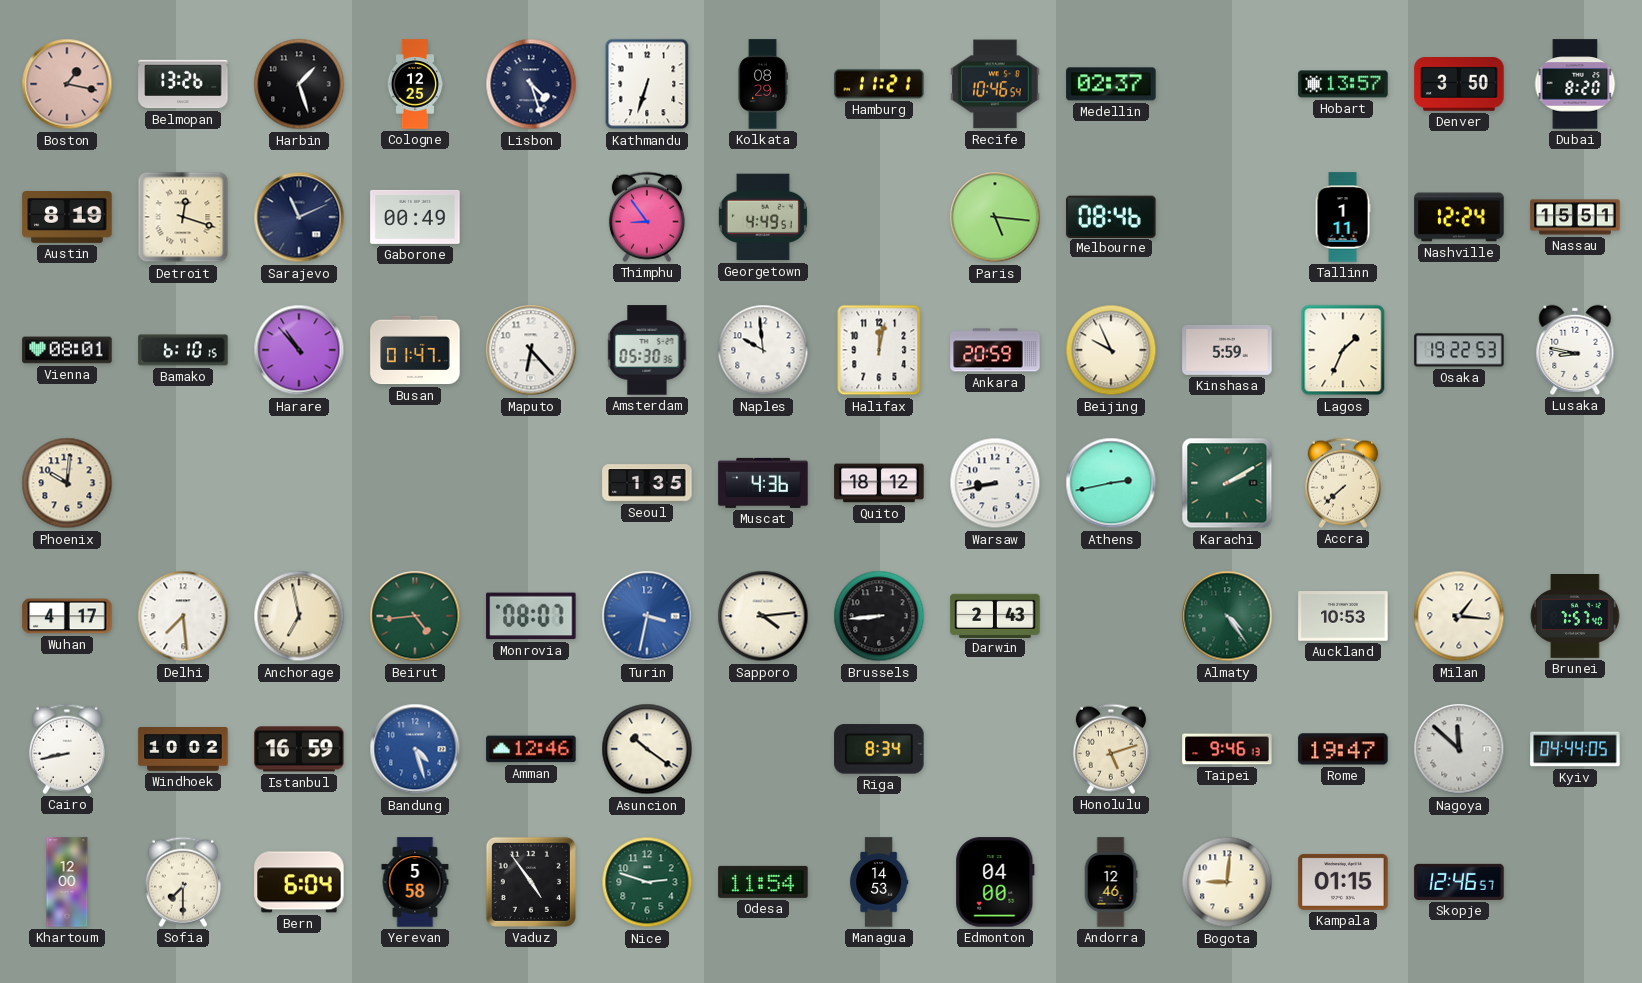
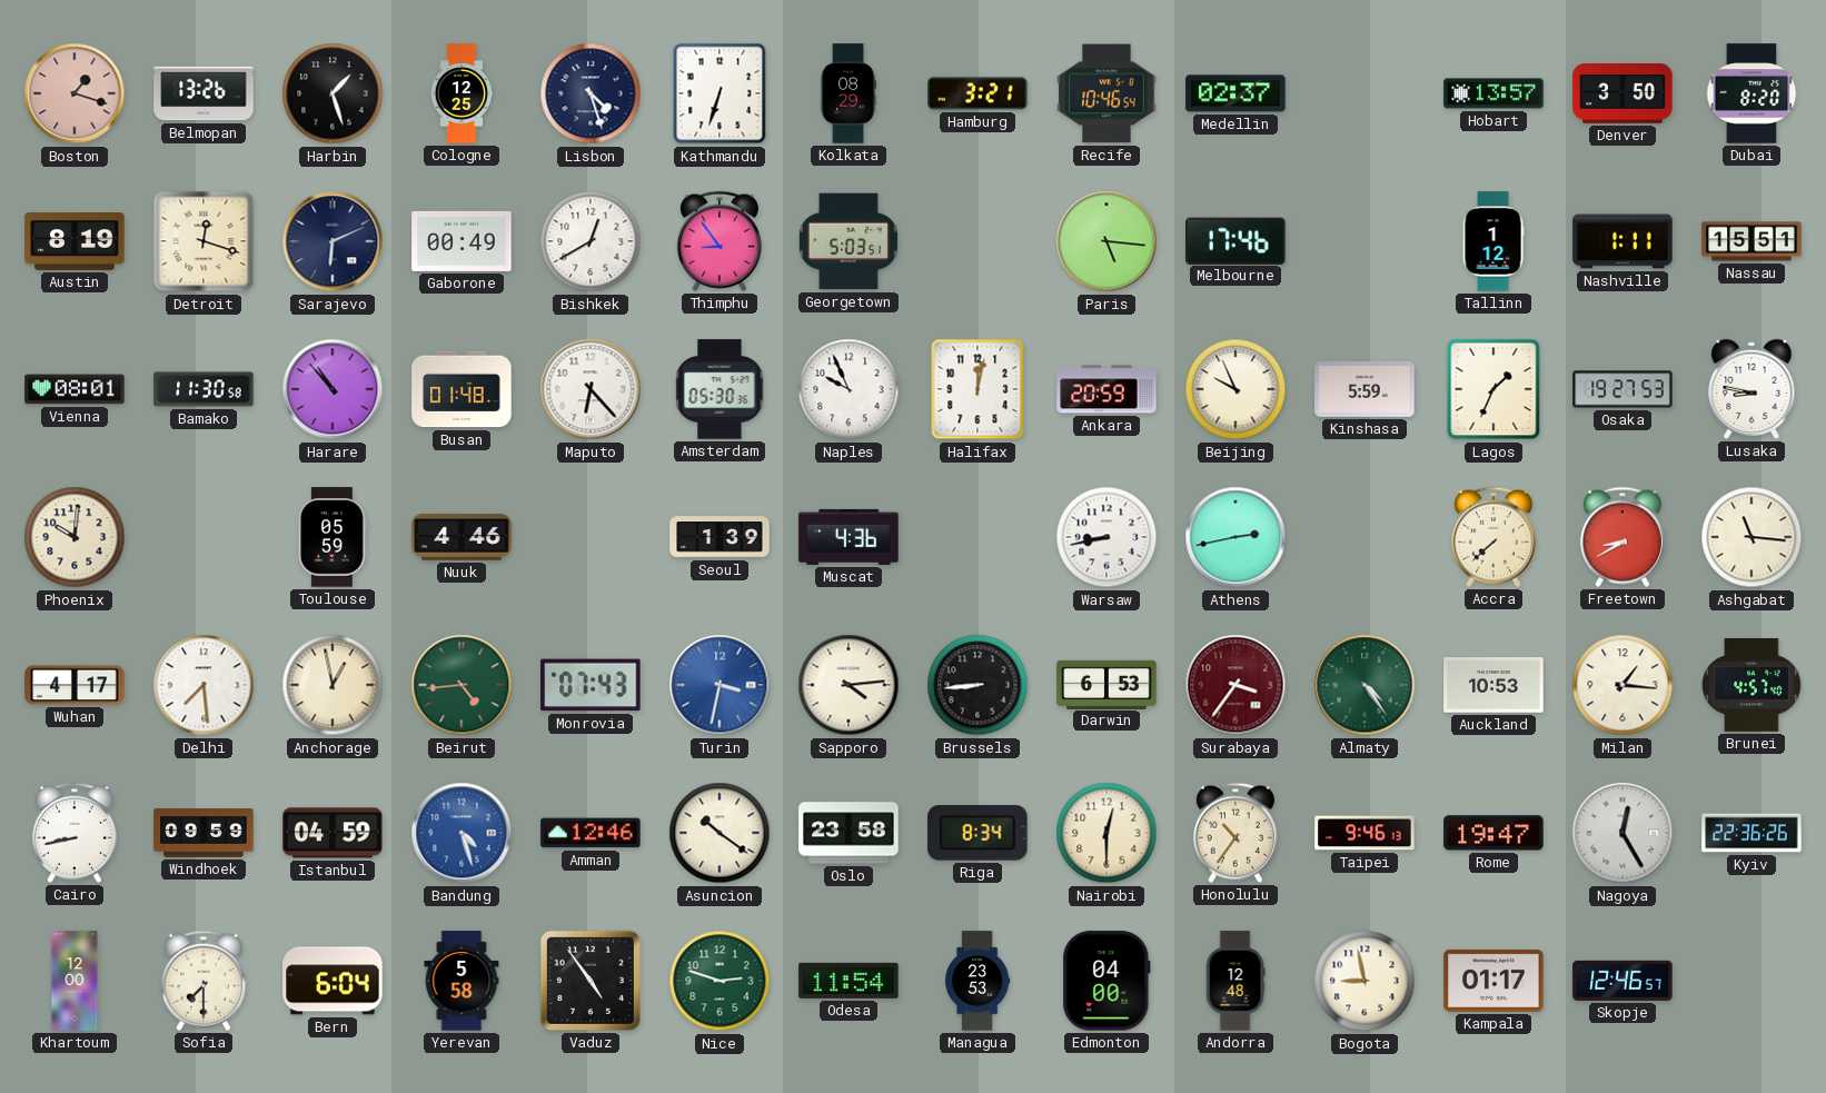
Boston: 1:17 -> 1:18
Hamburg: 11:21 -> 3:21
Sarajevo: 11:11 -> 6:11
Bishkek: none -> 12:40
Georgetown: 4:49 -> 5:03
Melbourne: 08:46 -> 17:46
Tallinn: 1:11 -> 1:12
Nashville: 12:24 -> 1:11
Bamako: 6:10 -> 11:30
Busan: 01:47 -> 01:48
Naples: 9:59 -> 9:56
Osaka: 19:22 -> 19:27
Toulouse: none -> 05:59
Nuuk: none -> 4:46
Seoul: 1:35 -> 1:39
Quito: 18:12 -> none
Karachi: 2:10 -> none
Freetown: none -> 8:40
Ashgabat: none -> 11:16
Anchorage: 6:58 -> 12:58
Monrovia: 08:07 -> 07:43
Darwin: 2:43 -> 6:53
Surabaya: none -> 3:36
Brunei: 7:57 -> 4:57
Windhoek: 10:02 -> 09:59
Istanbul: 16:59 -> 04:59
Oslo: none -> 23:58
Nairobi: none -> 12:30
Honolulu: 5:12 -> 10:36
Nagoya: 11:52 -> 12:25
Kyiv: 04:44 -> 22:36
Managua: 14:53 -> 23:53
Andorra: 12:46 -> 12:48
Bogota: 9:01 -> 8:58
Kampala: 01:15 -> 01:17
